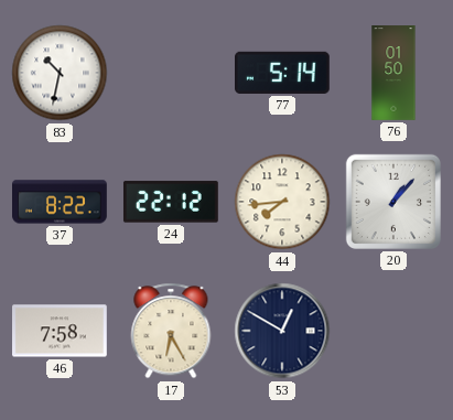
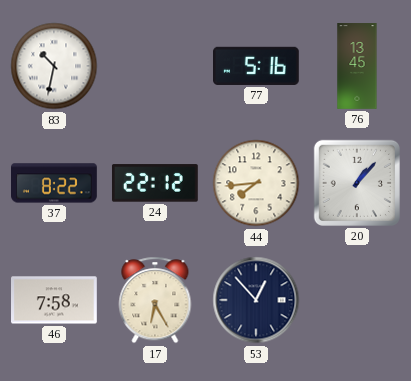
77: 5:14 -> 5:16
76: 01:50 -> 13:45
53: 12:50 -> 12:53
